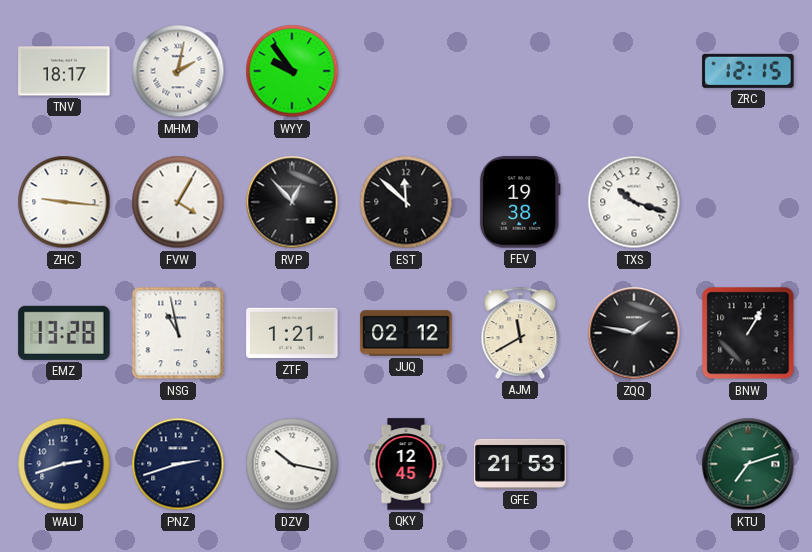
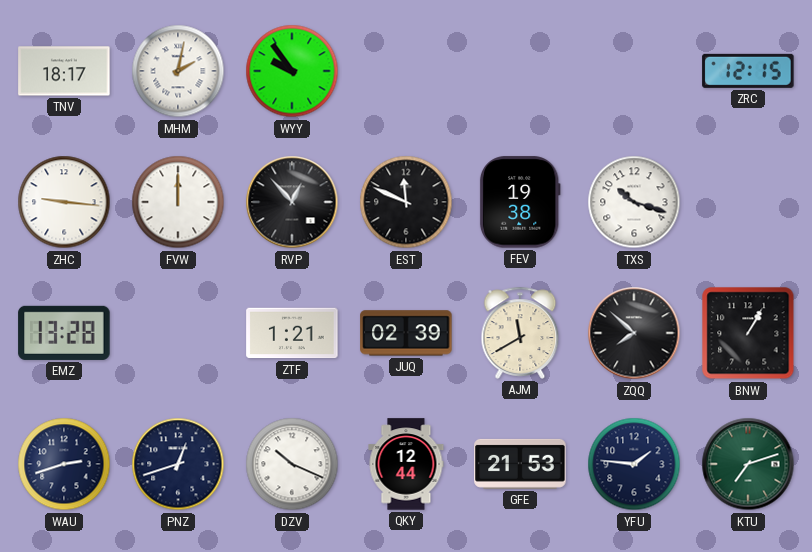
FVW: 4:05 -> 12:00
EST: 11:52 -> 11:49
NSG: 10:58 -> none
JUQ: 02:12 -> 02:39
ZQQ: 1:47 -> 7:52
PNZ: 2:42 -> 12:42
DZV: 10:17 -> 10:19
QKY: 12:45 -> 12:44
YFU: none -> 1:46
